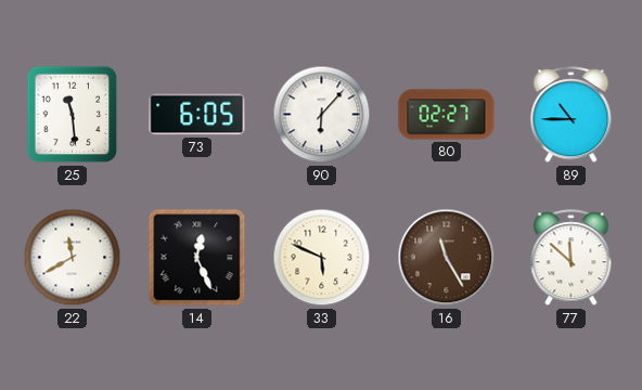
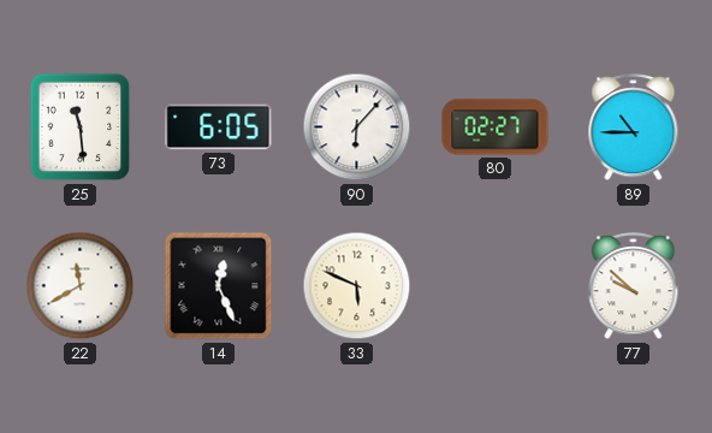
16: 11:25 -> none
77: 11:52 -> 9:52
